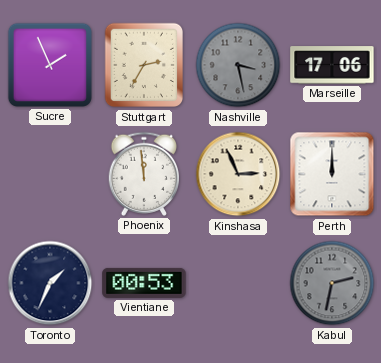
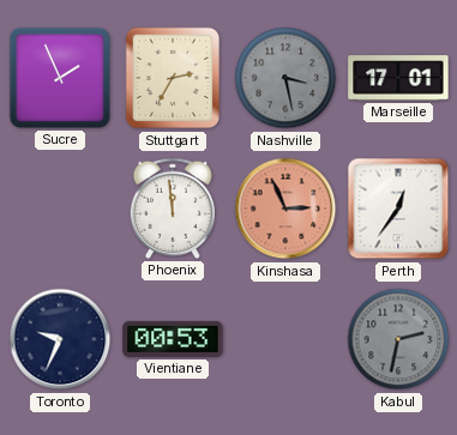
Marseille: 17:06 -> 17:01
Kinshasa dial: cream -> salmon
Perth: 12:00 -> 12:36
Toronto: 1:34 -> 9:34
